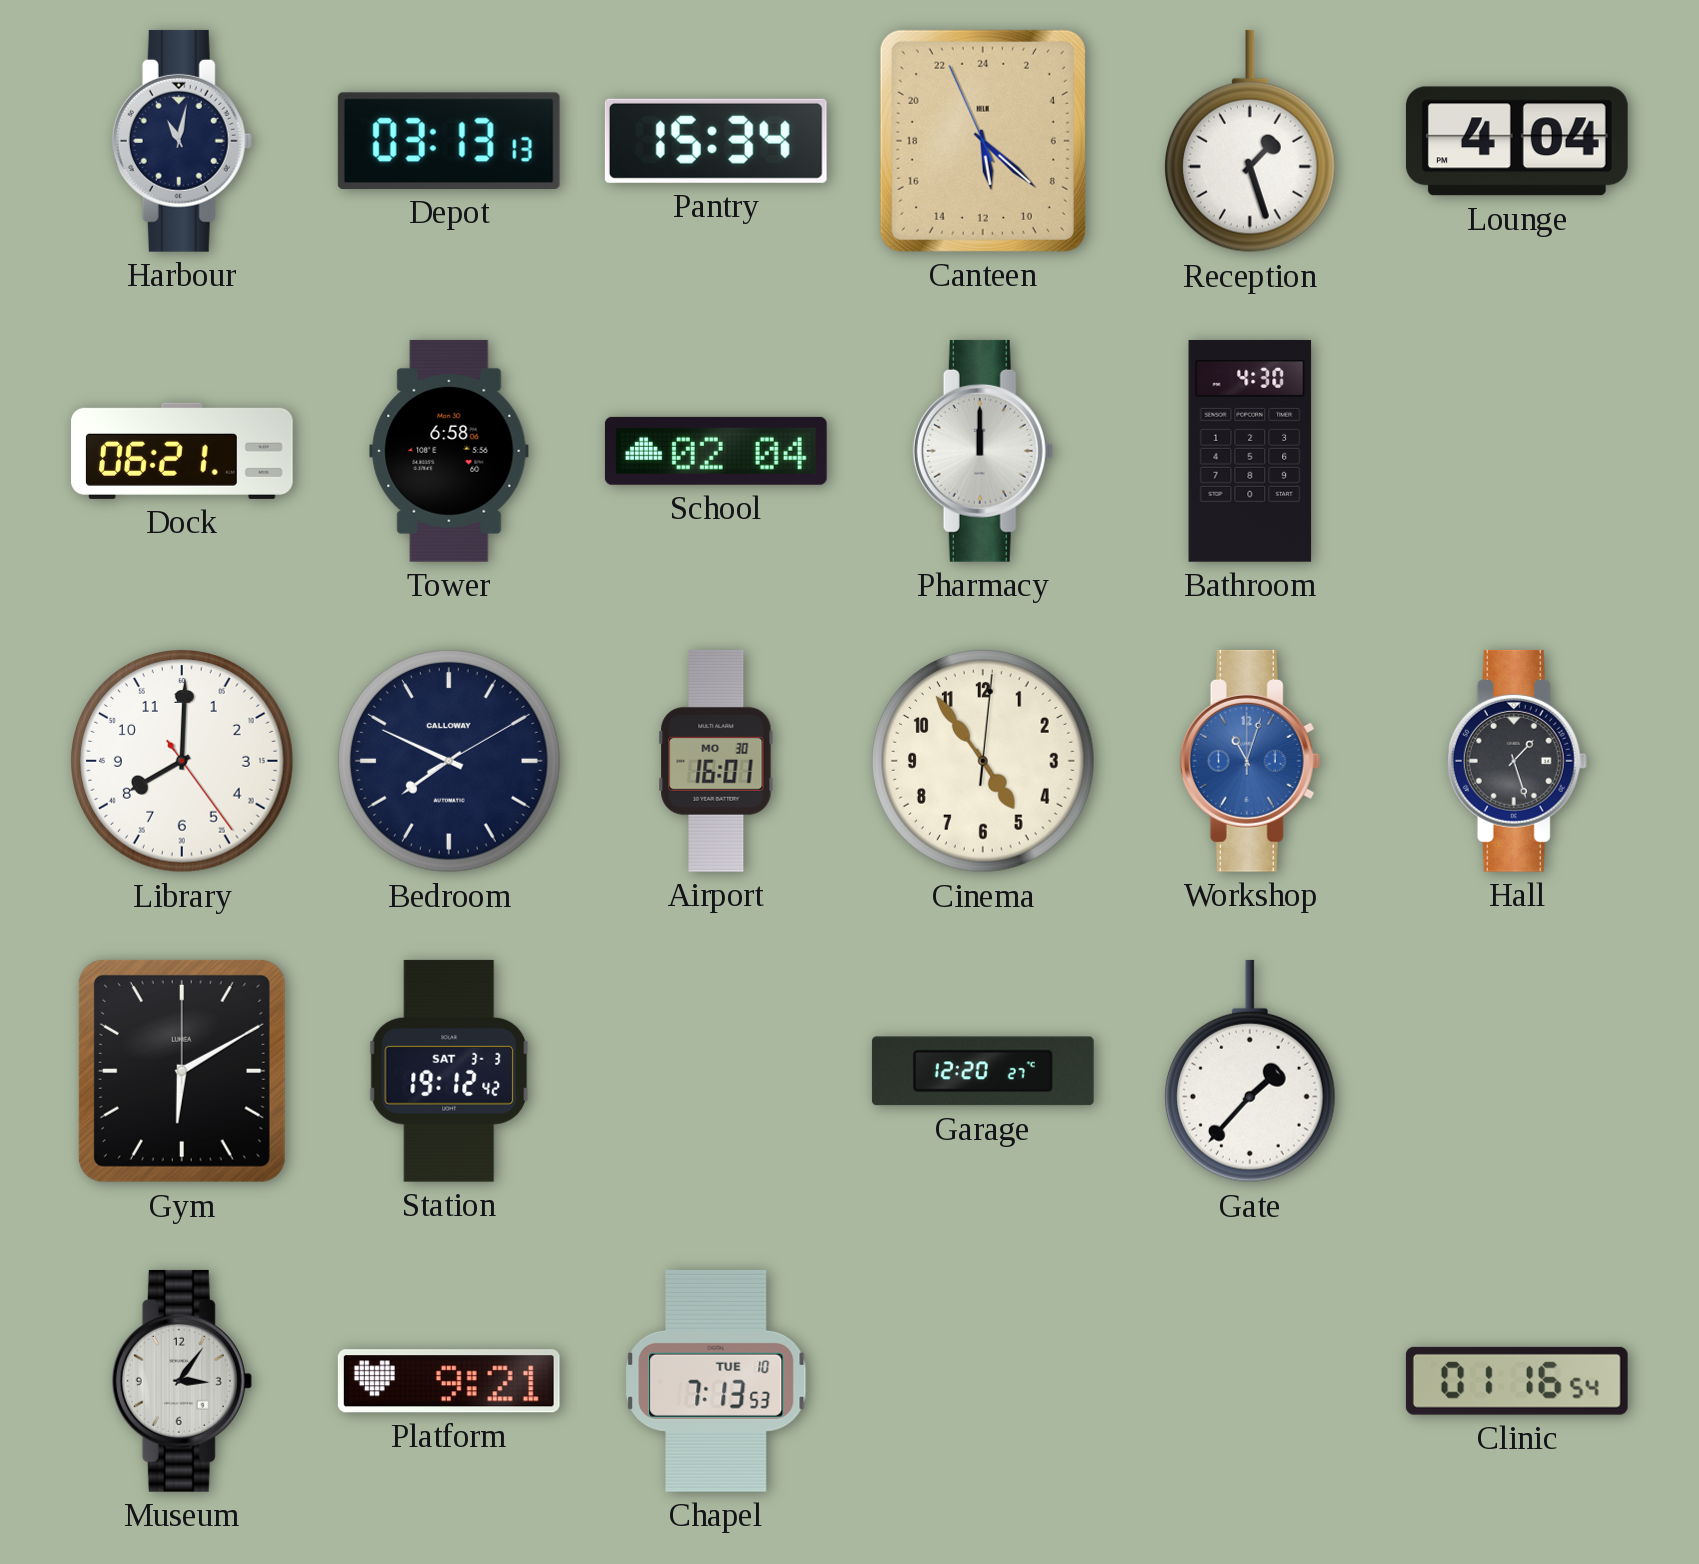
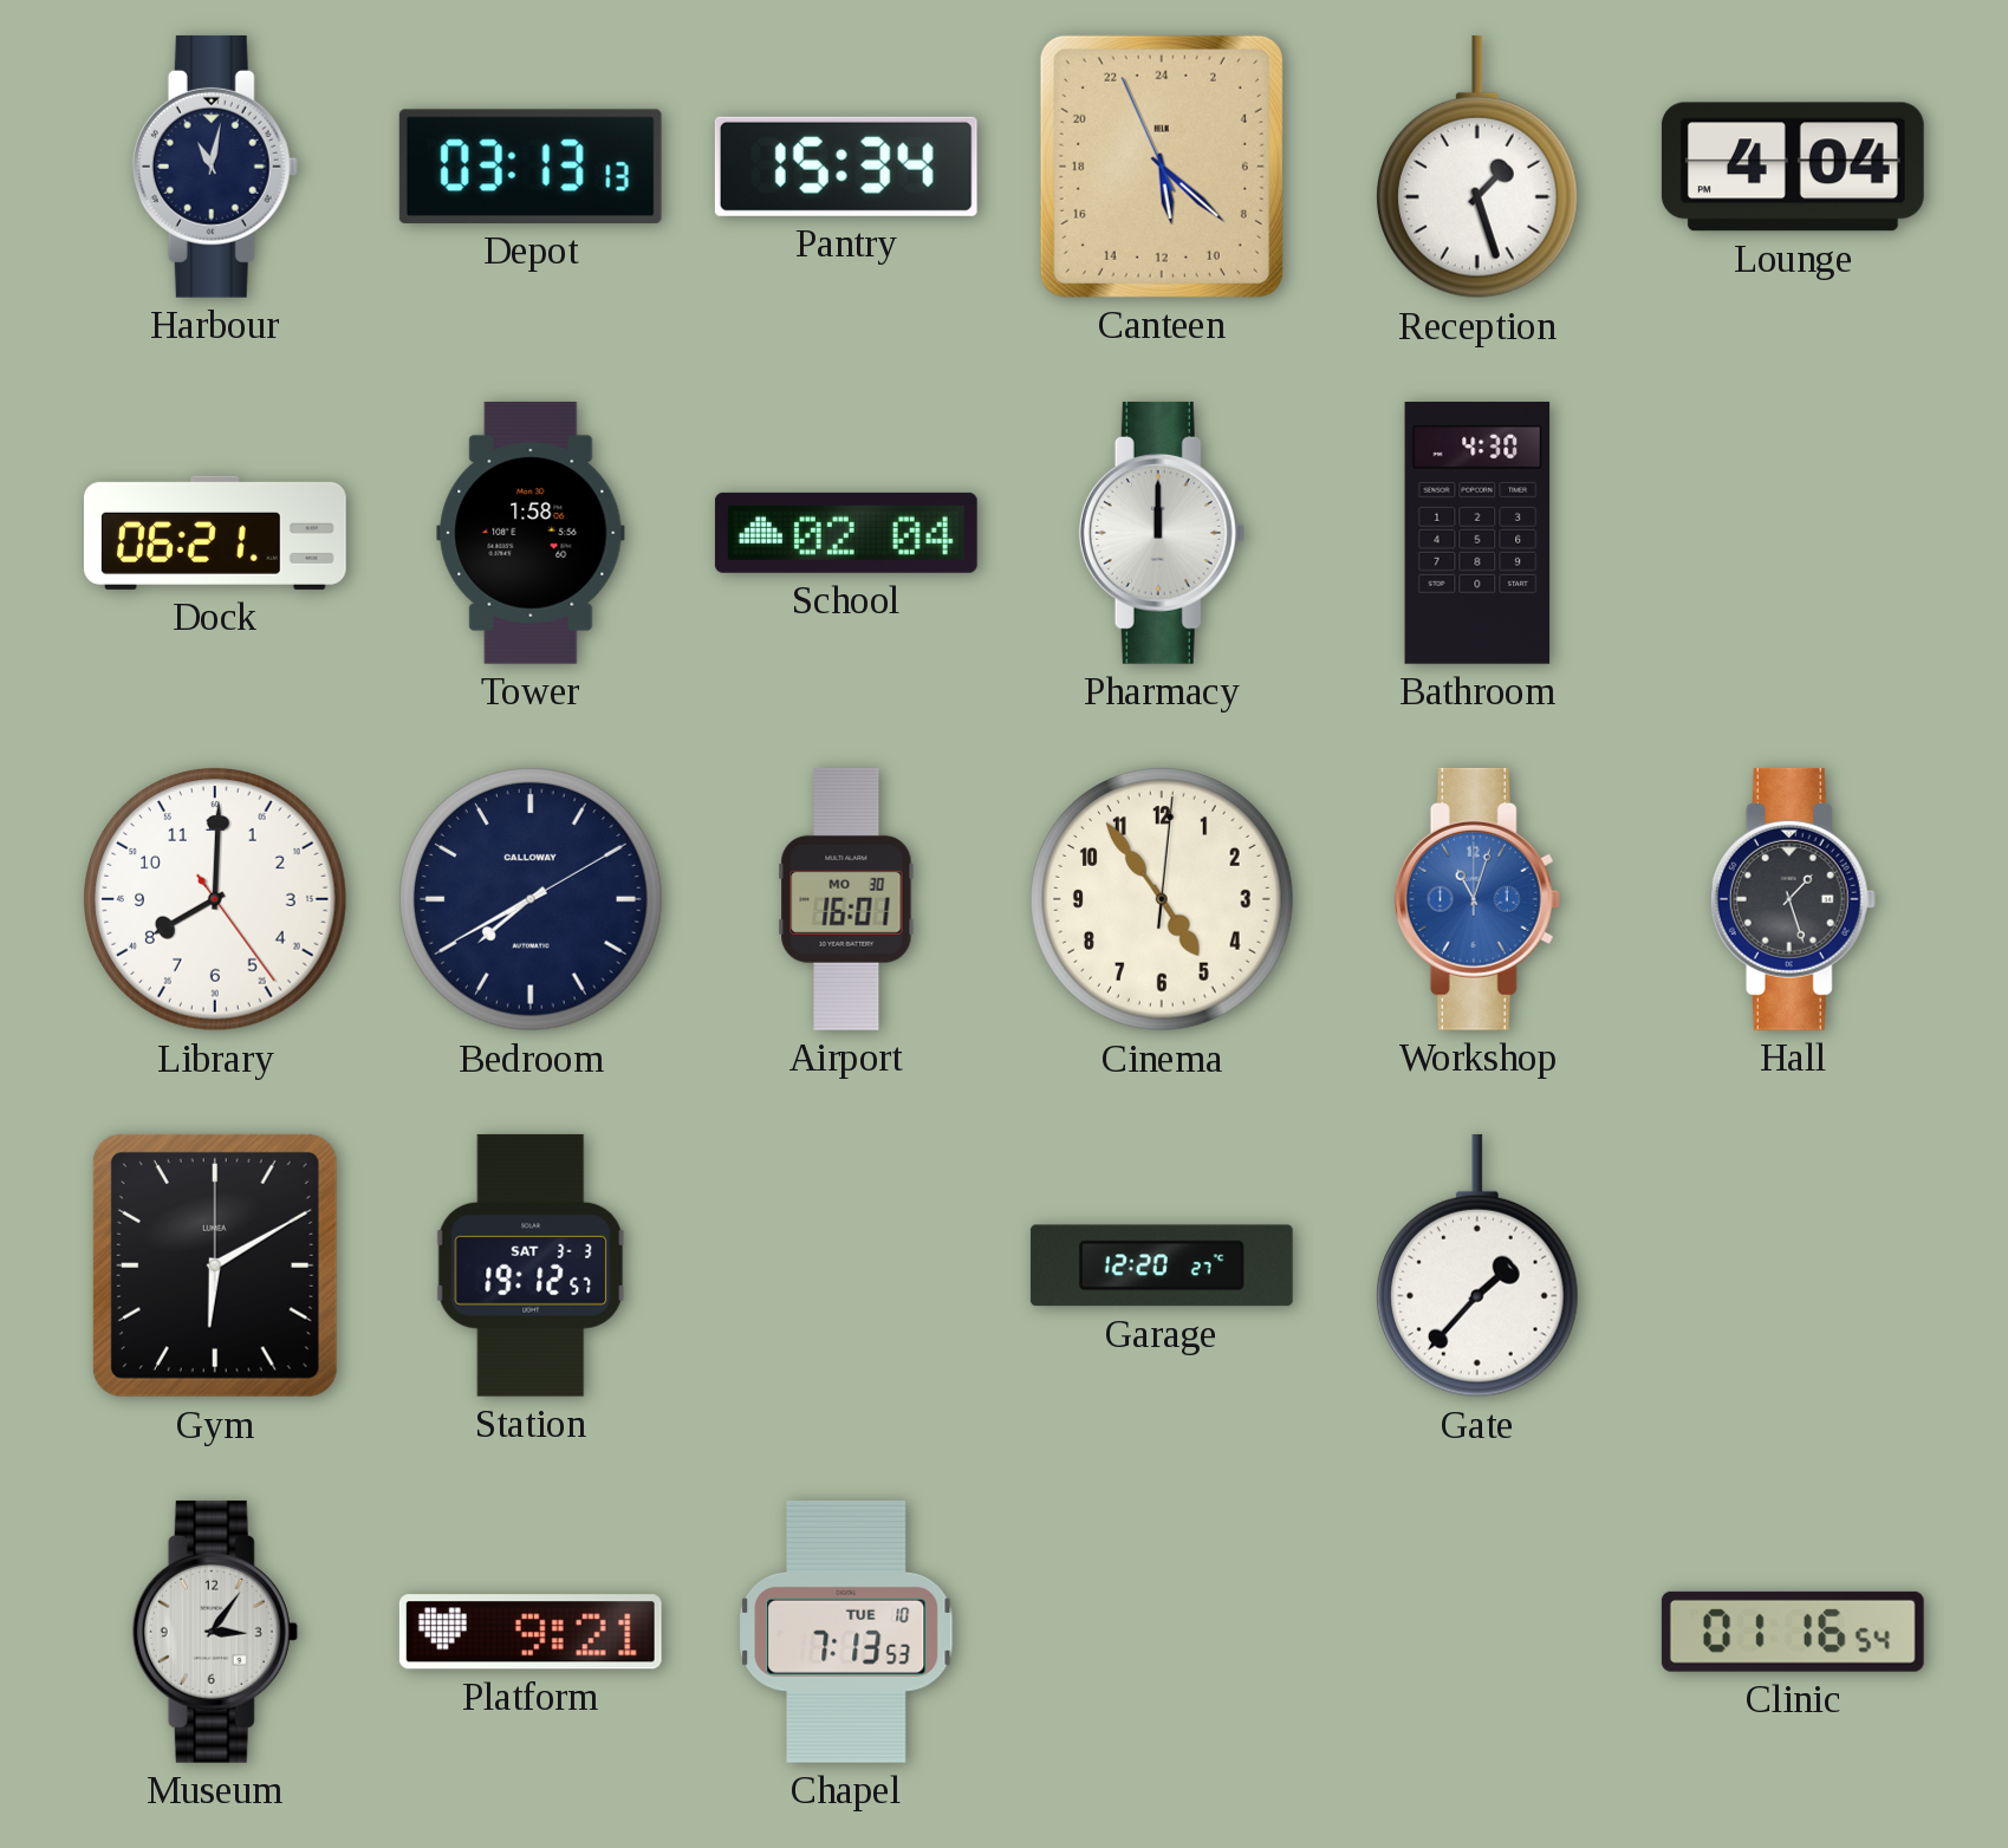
Tower: 6:58 -> 1:58
Bedroom: 7:49 -> 7:40
Station: 19:12:42 -> 19:12:57
